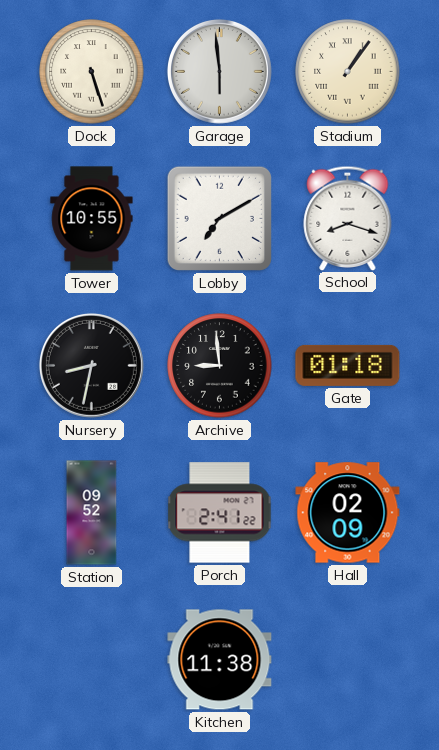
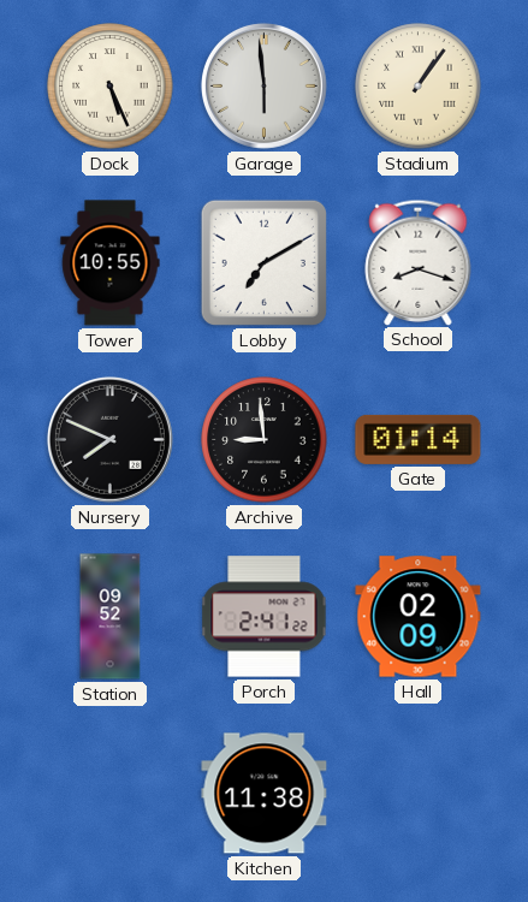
Dock: 5:27 -> 5:26
Nursery: 8:32 -> 7:49
Gate: 01:18 -> 01:14
